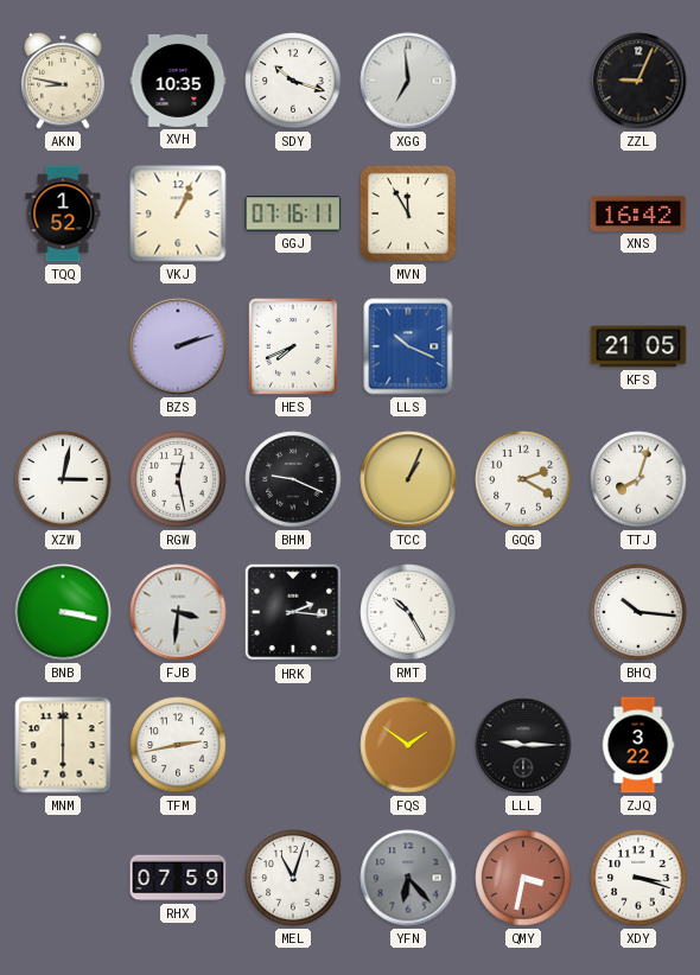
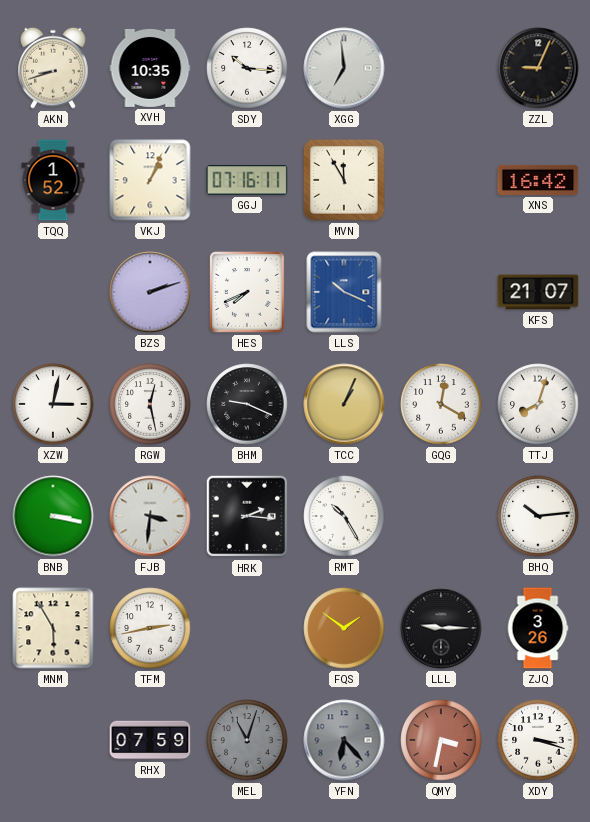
AKN: 8:47 -> 8:42
SDY: 10:18 -> 10:16
KFS: 21:05 -> 21:07
GQG: 2:20 -> 12:20
BHQ: 10:16 -> 10:14
MNM: 6:00 -> 5:55
ZJQ: 3:22 -> 3:26
MEL dial: white -> grey
